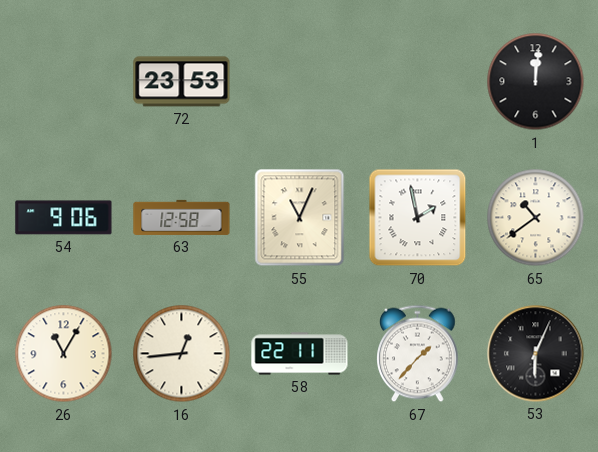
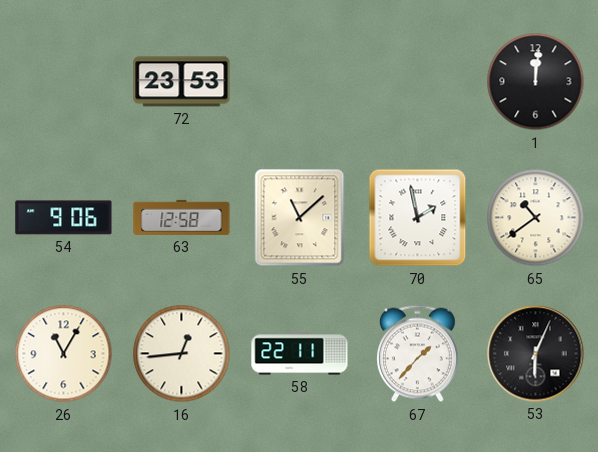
55: 11:04 -> 11:08
